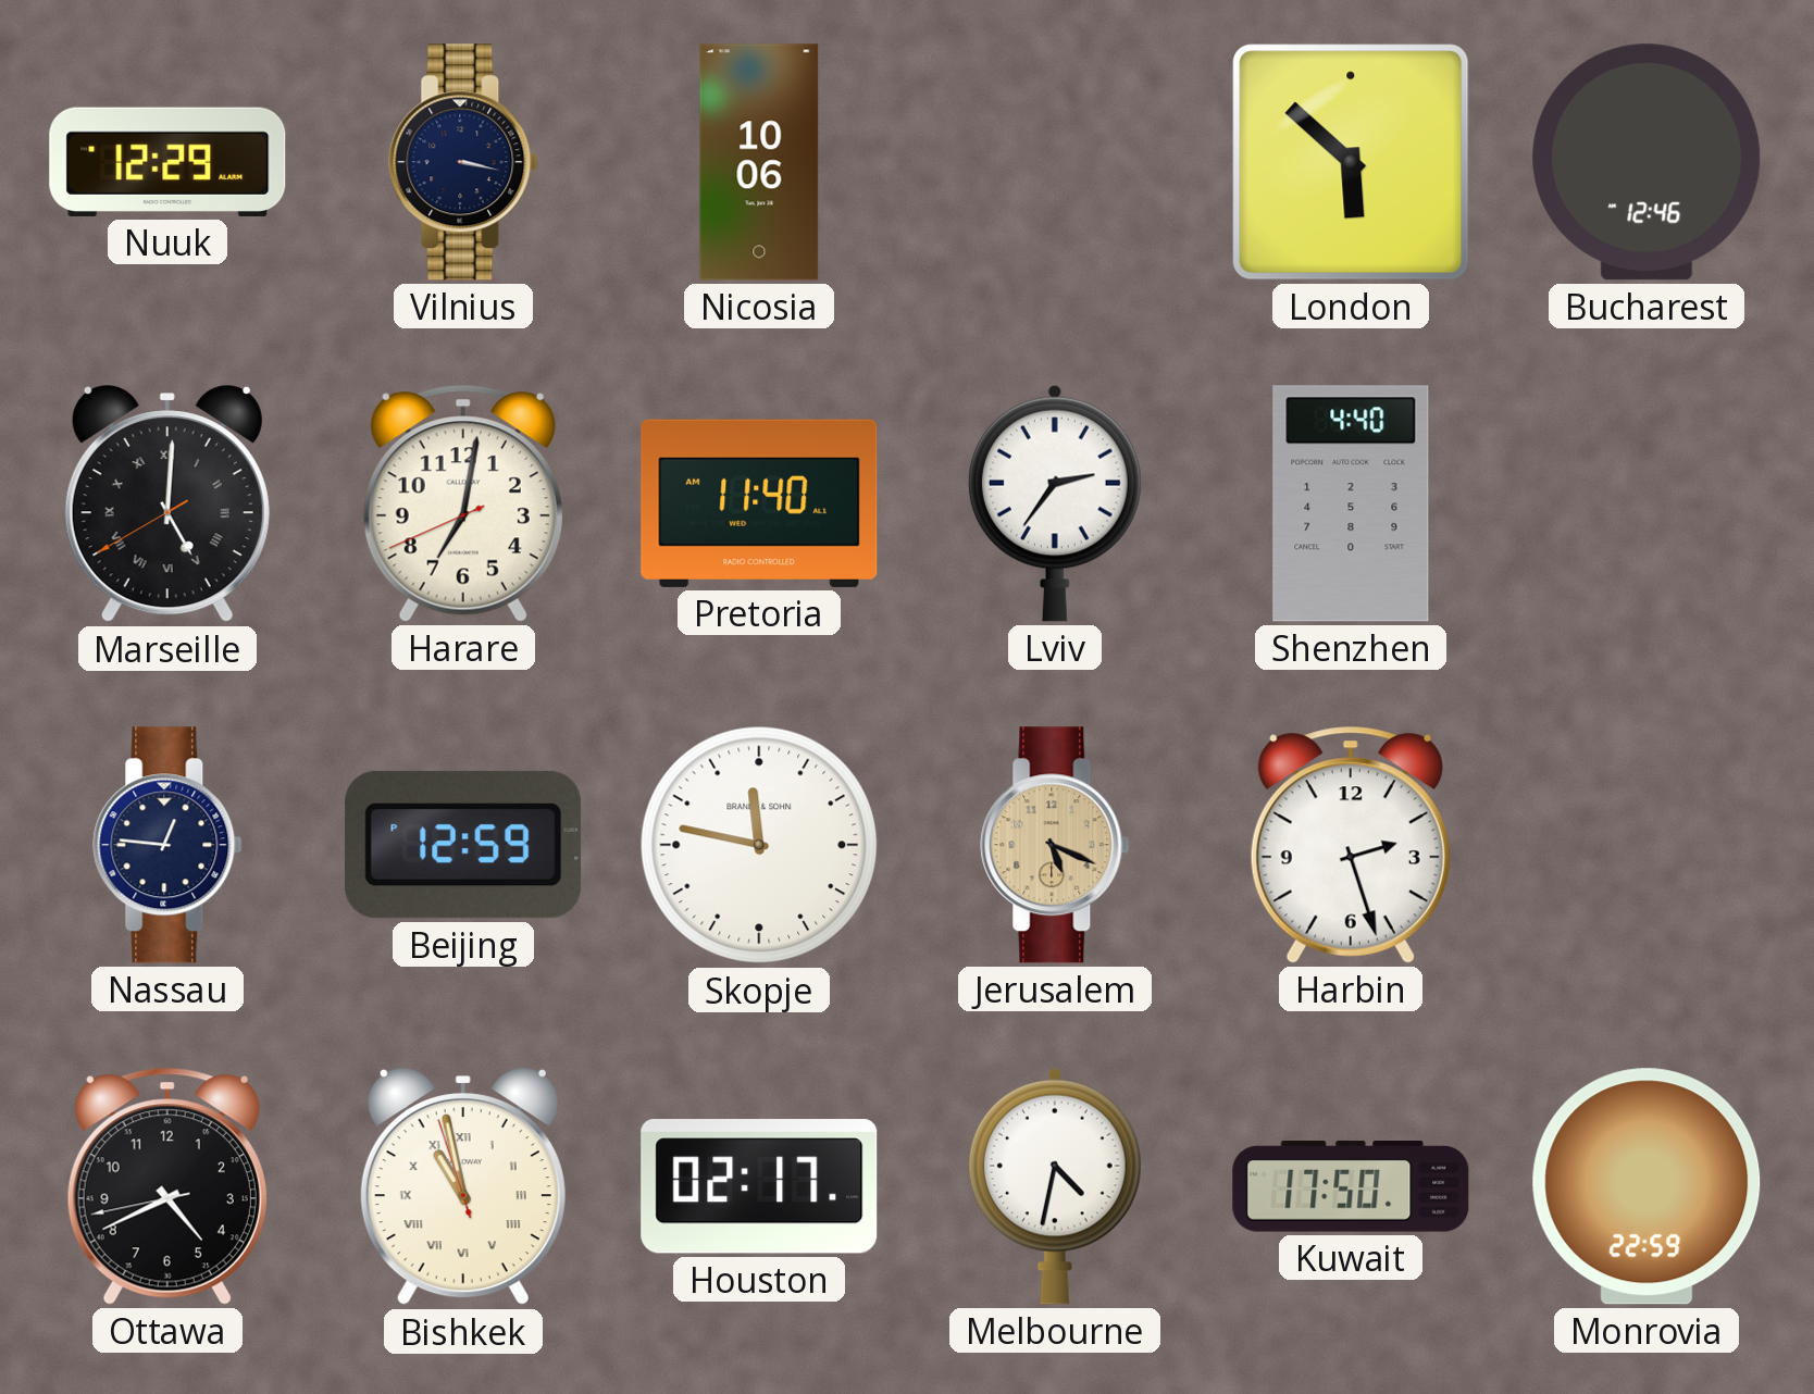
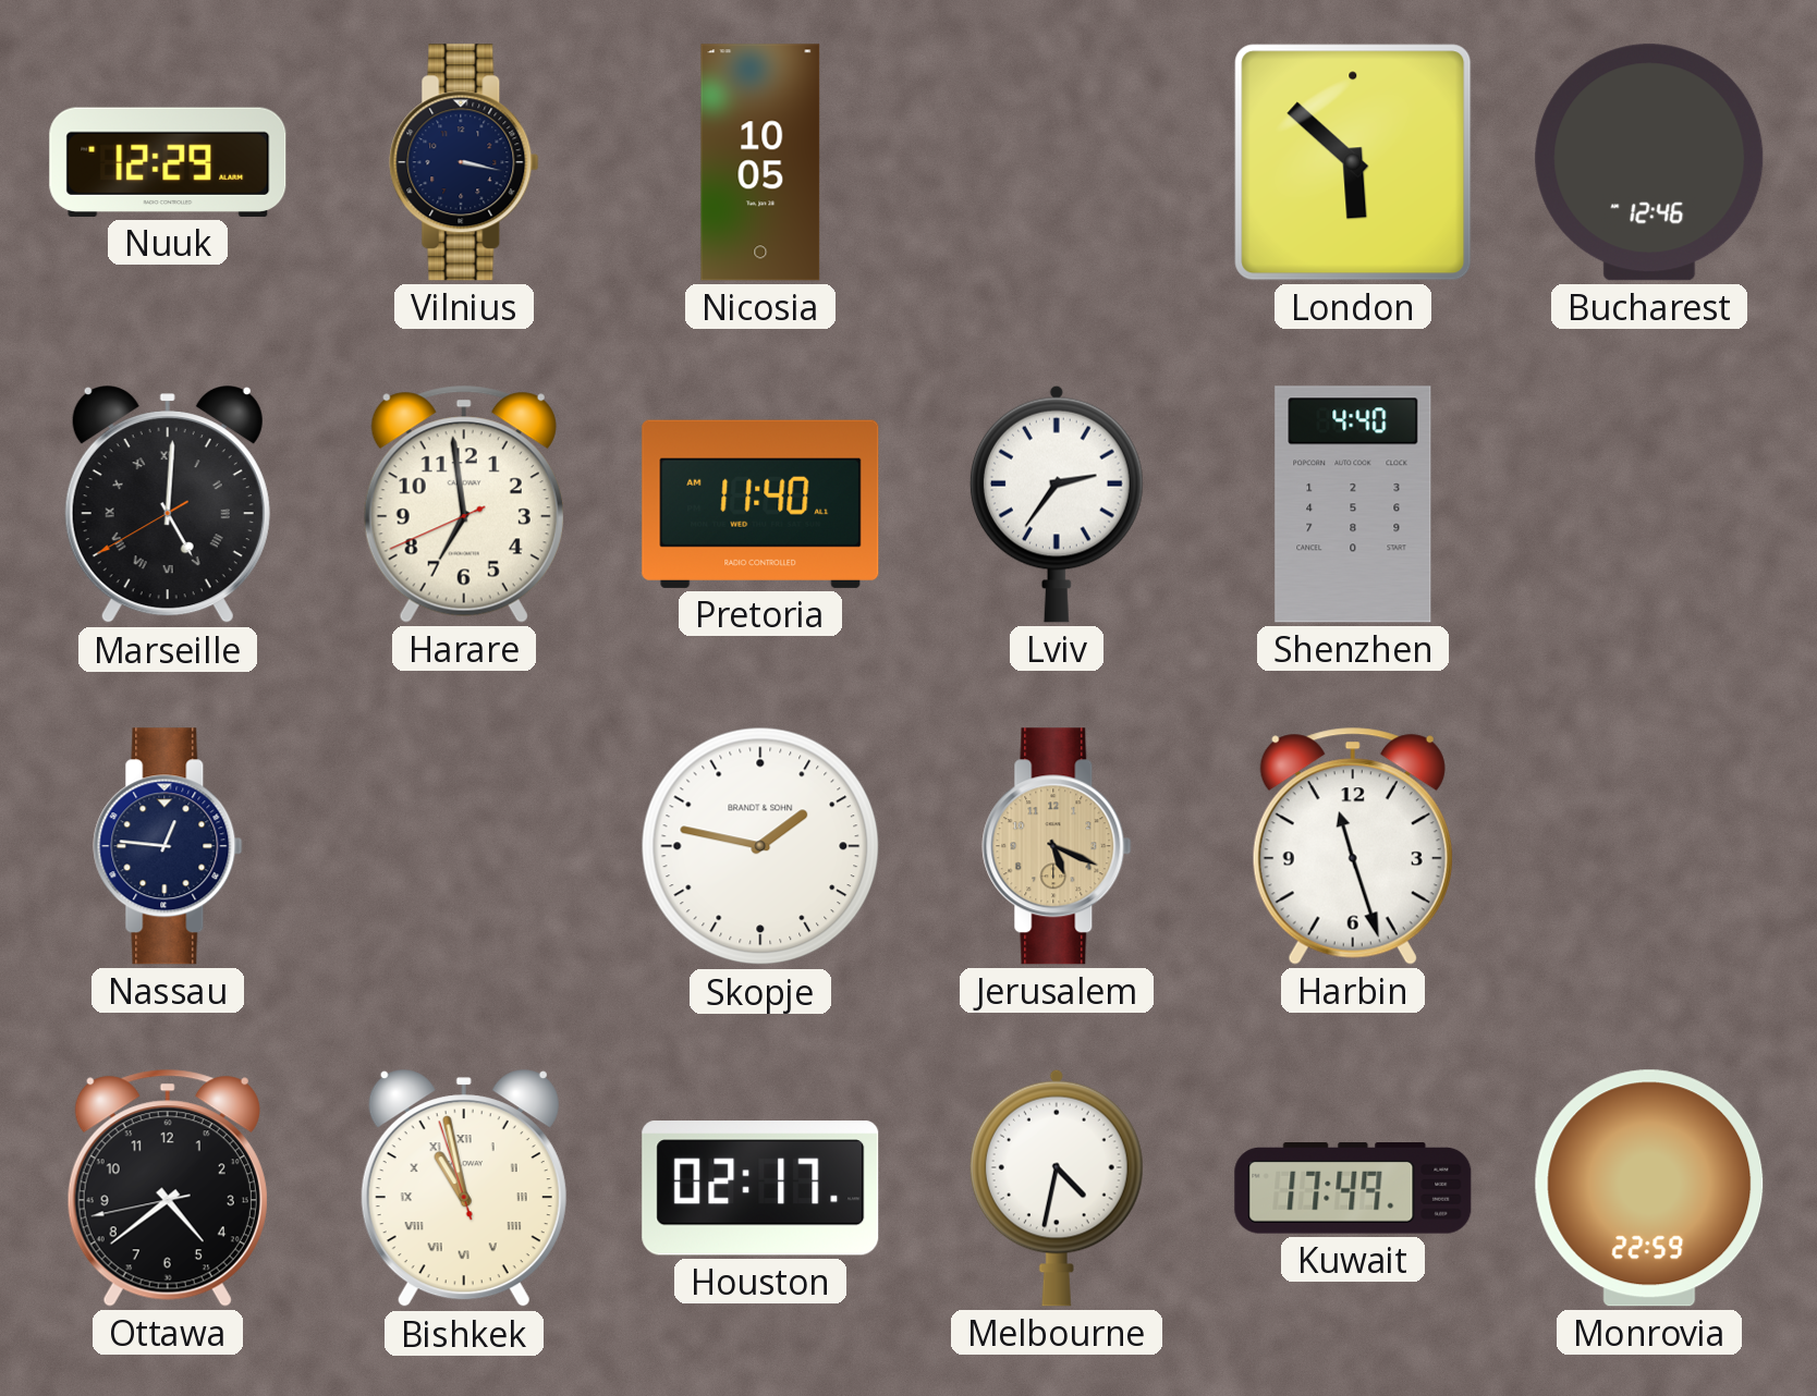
Nicosia: 10:06 -> 10:05
Harare: 7:01 -> 6:58
Beijing: 12:59 -> none
Skopje: 11:47 -> 1:47
Harbin: 2:27 -> 11:27
Ottawa: 4:40 -> 4:38
Kuwait: 17:50 -> 17:49
